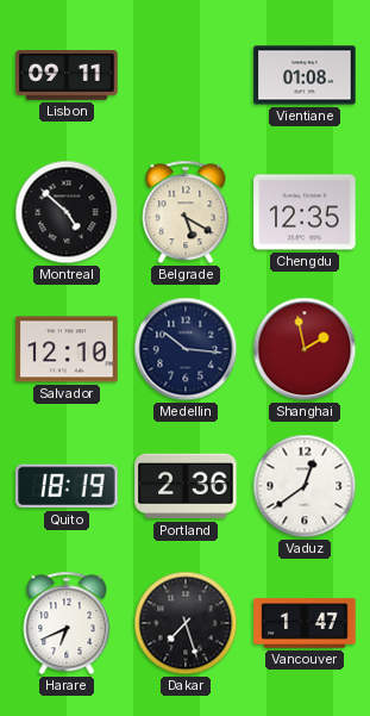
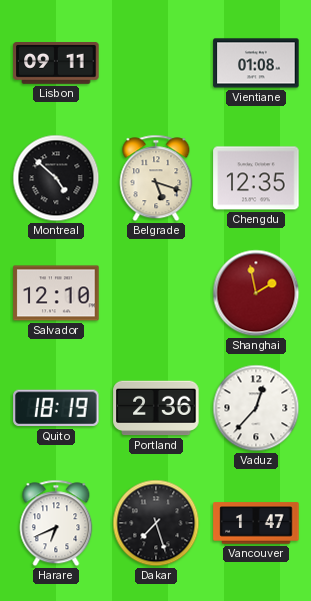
Belgrade: 5:20 -> 5:18
Medellin: 10:16 -> none
Vaduz: 12:39 -> 12:37
